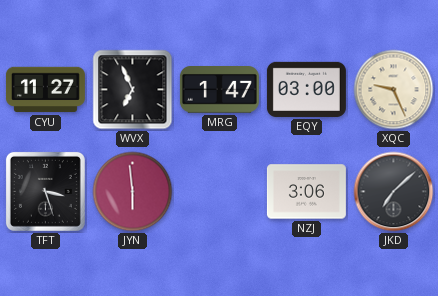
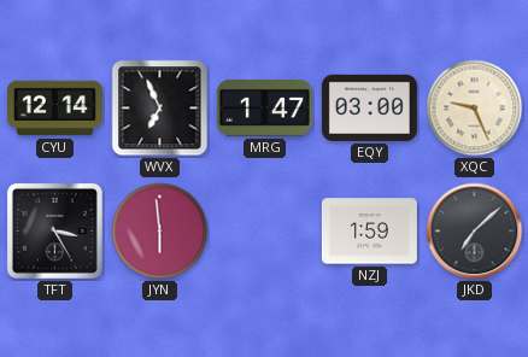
CYU: 11:27 -> 12:14
TFT: 3:27 -> 3:25
NZJ: 3:06 -> 1:59
